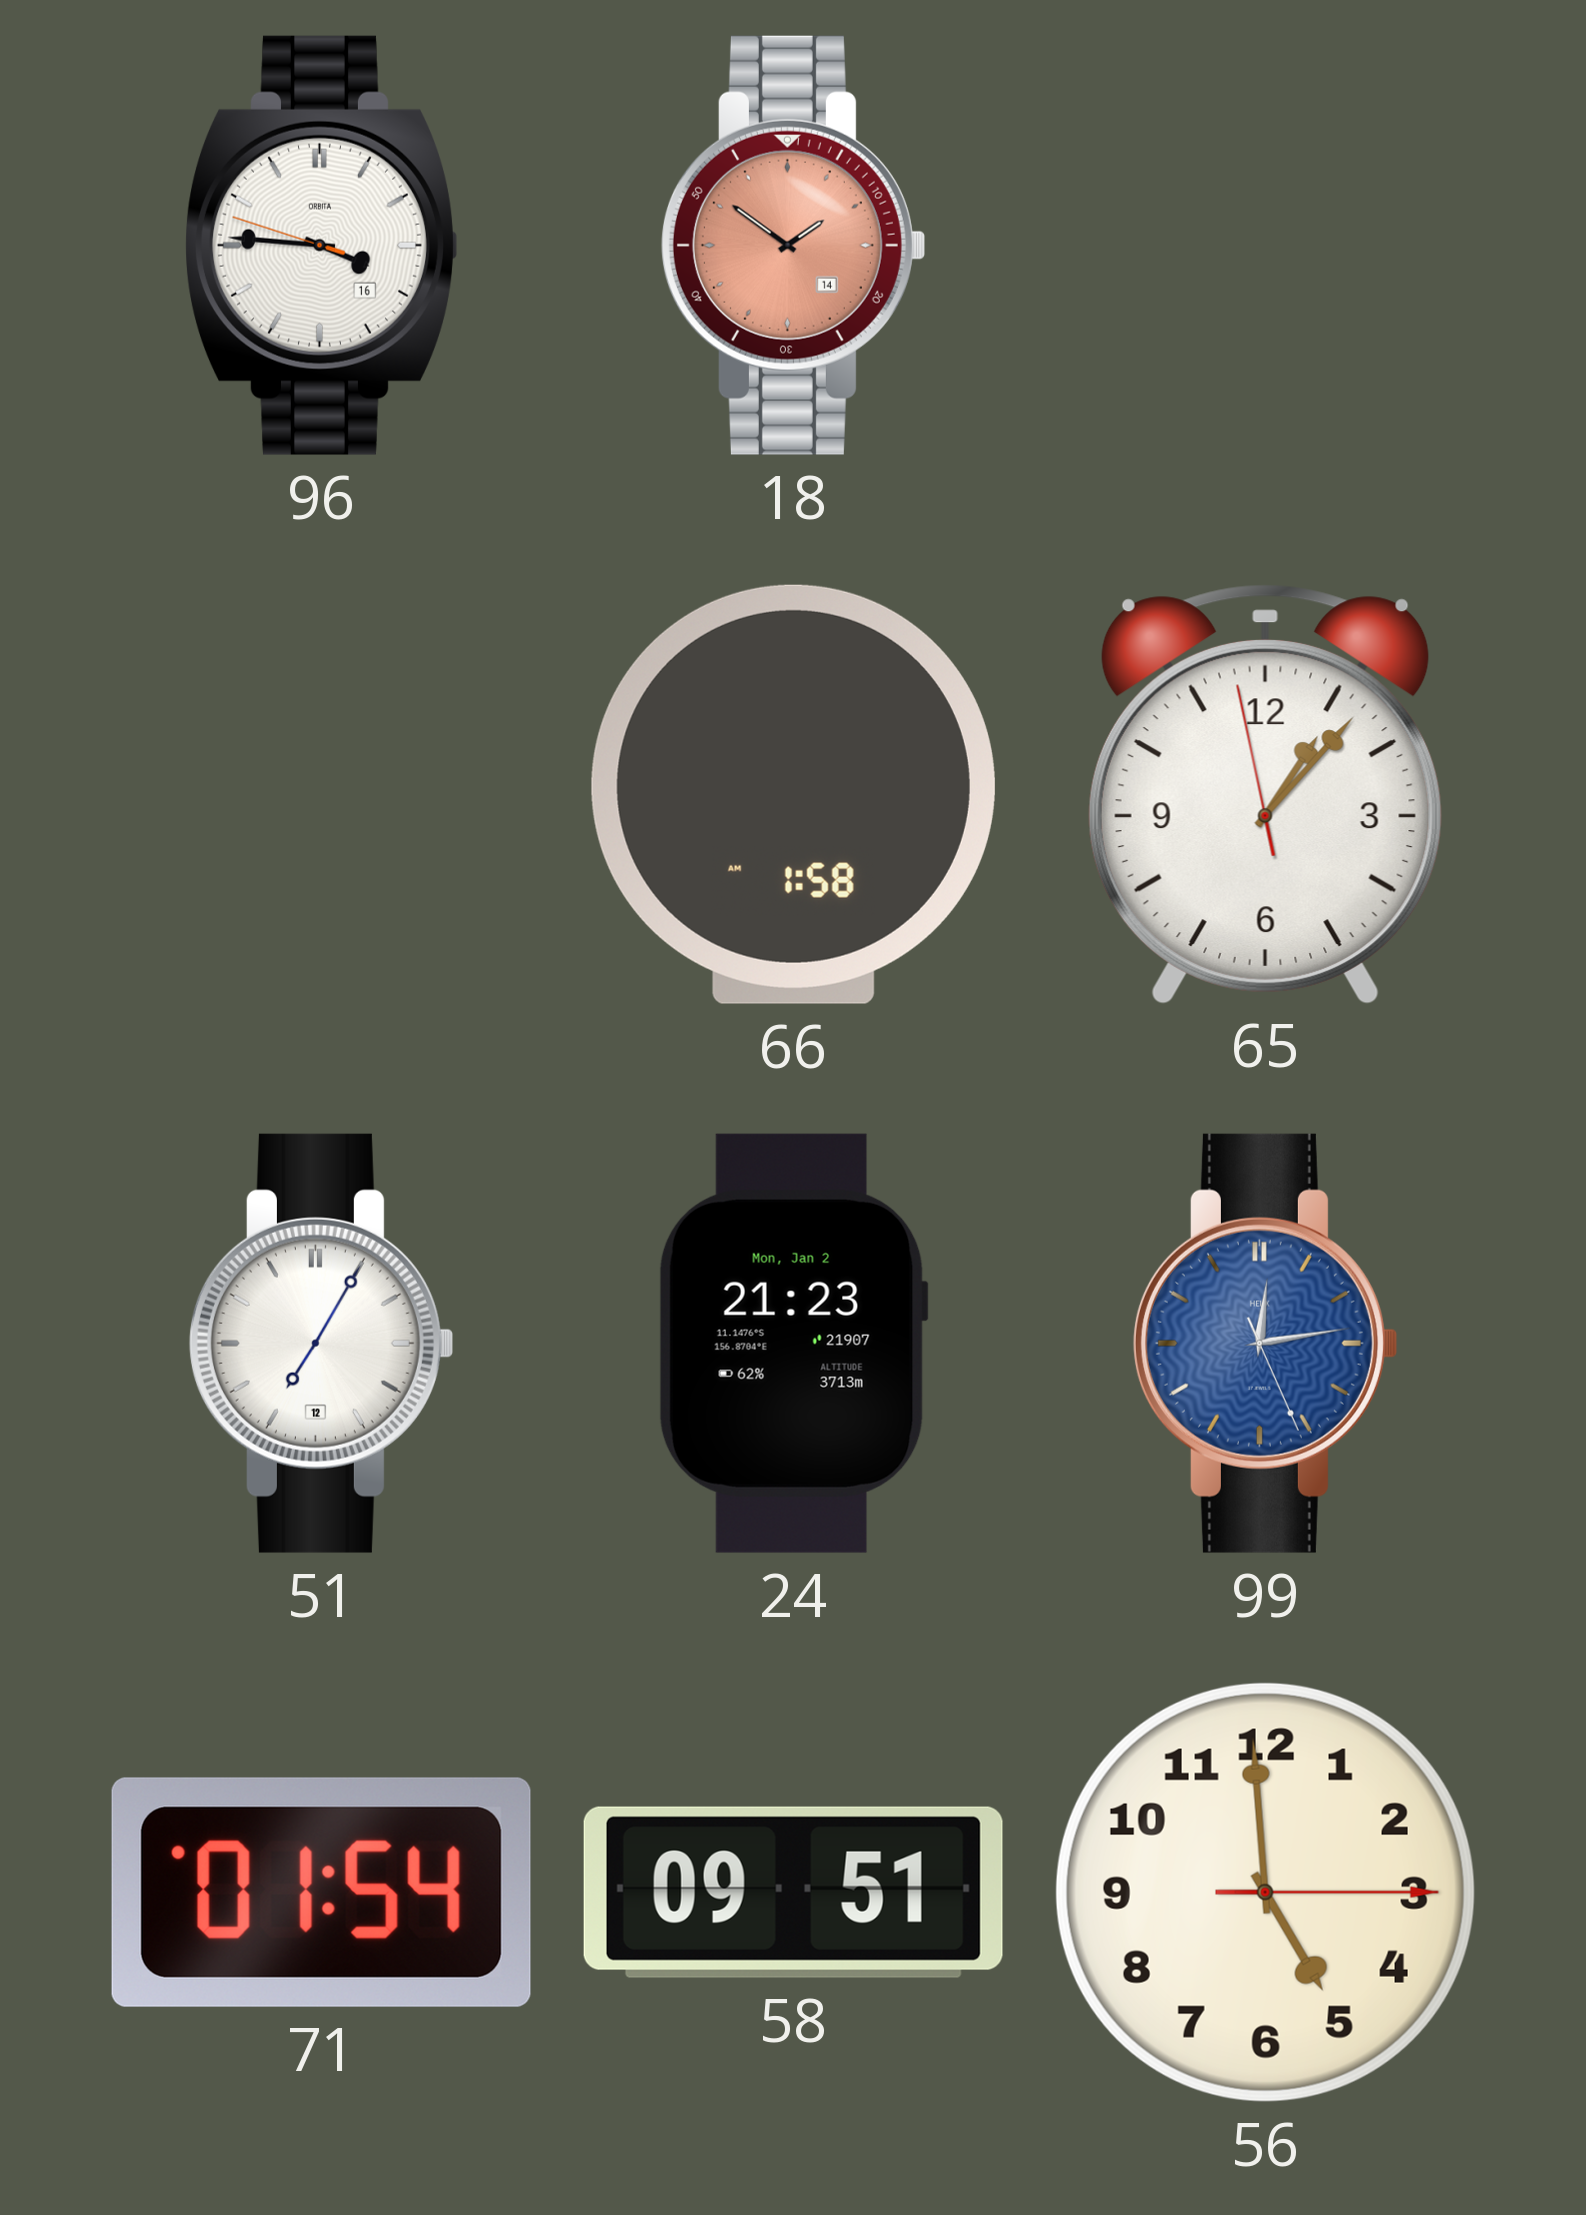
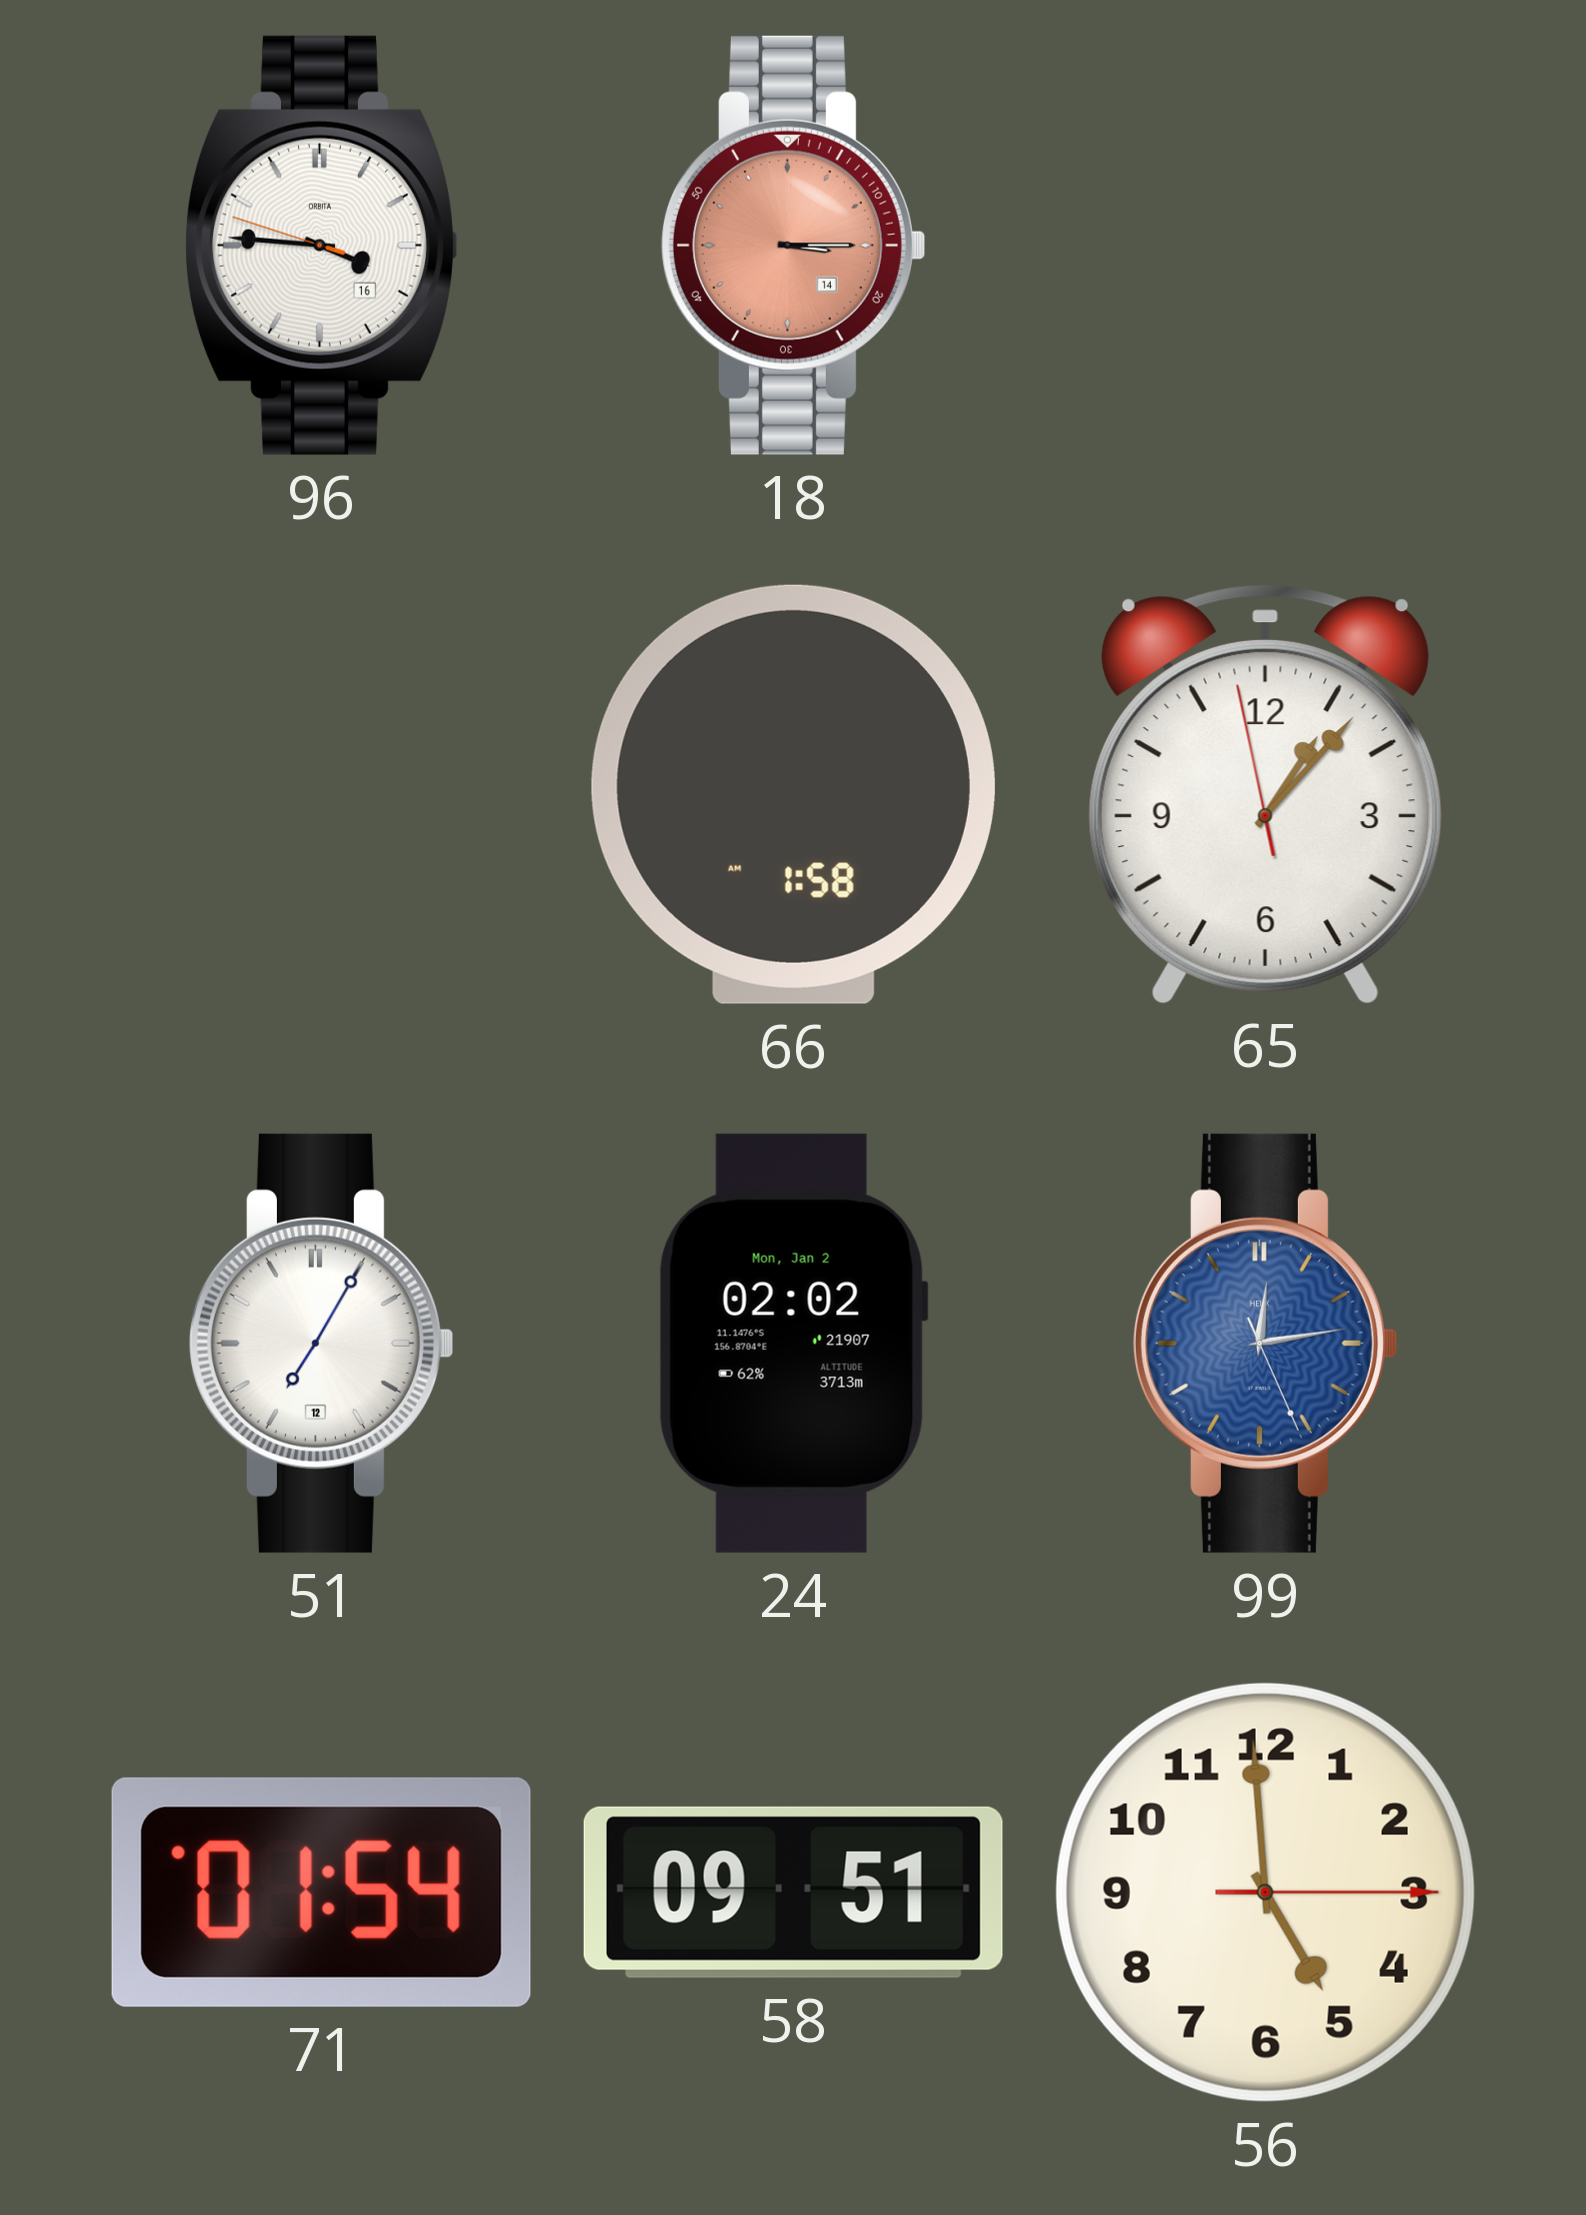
18: 1:51 -> 3:15
24: 21:23 -> 02:02
